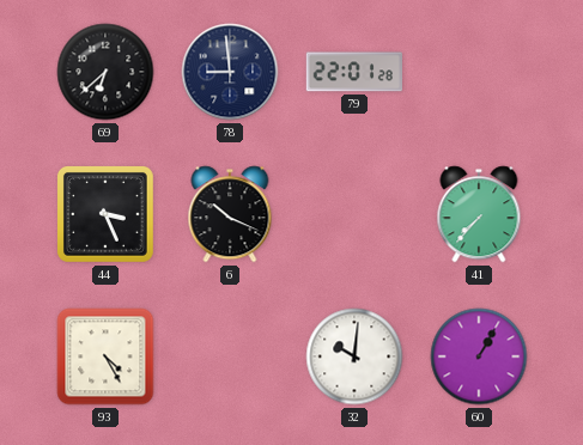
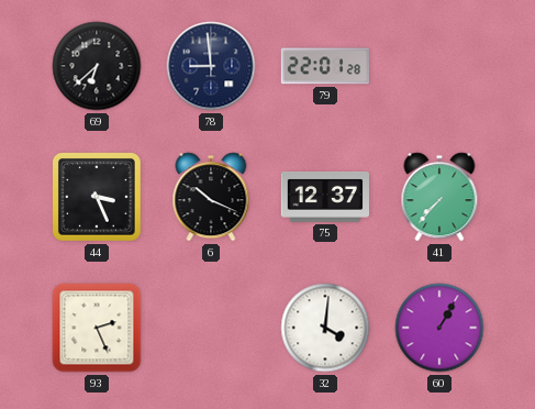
75: none -> 12:37
93: 4:25 -> 2:26
32: 10:01 -> 4:01
